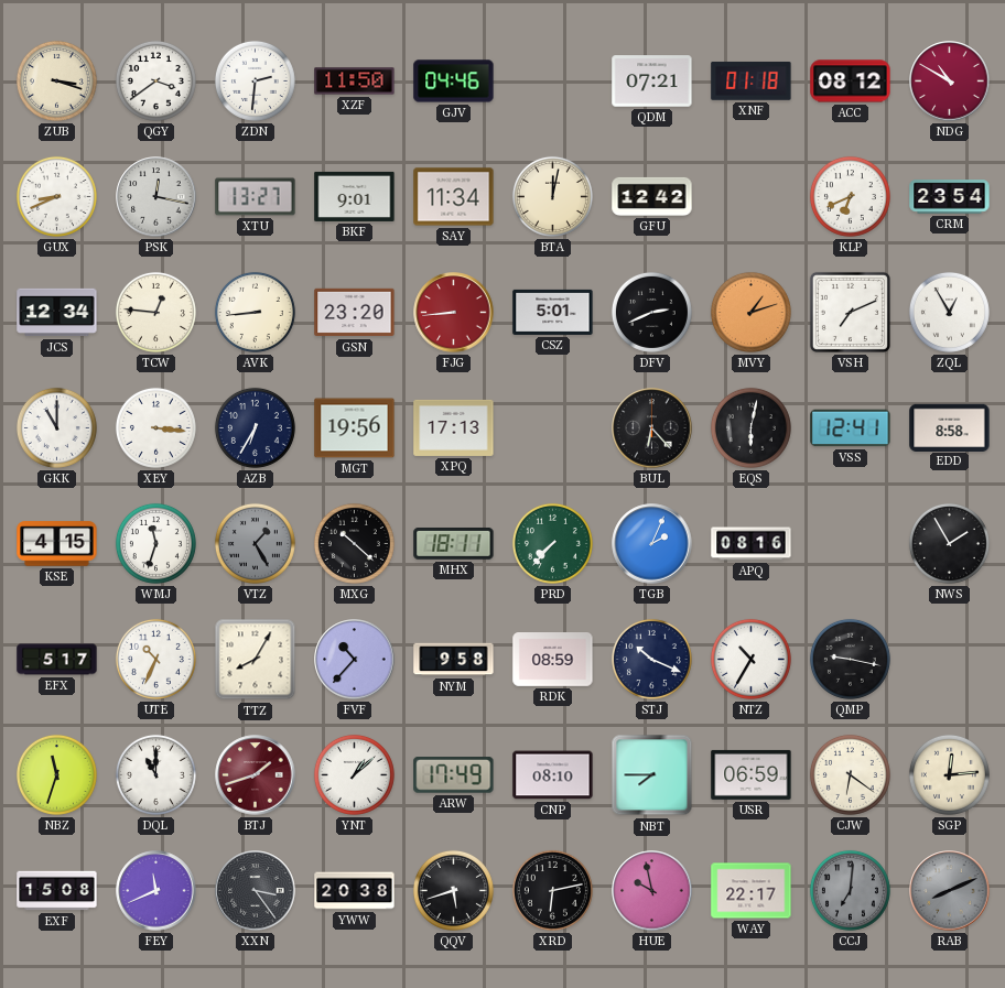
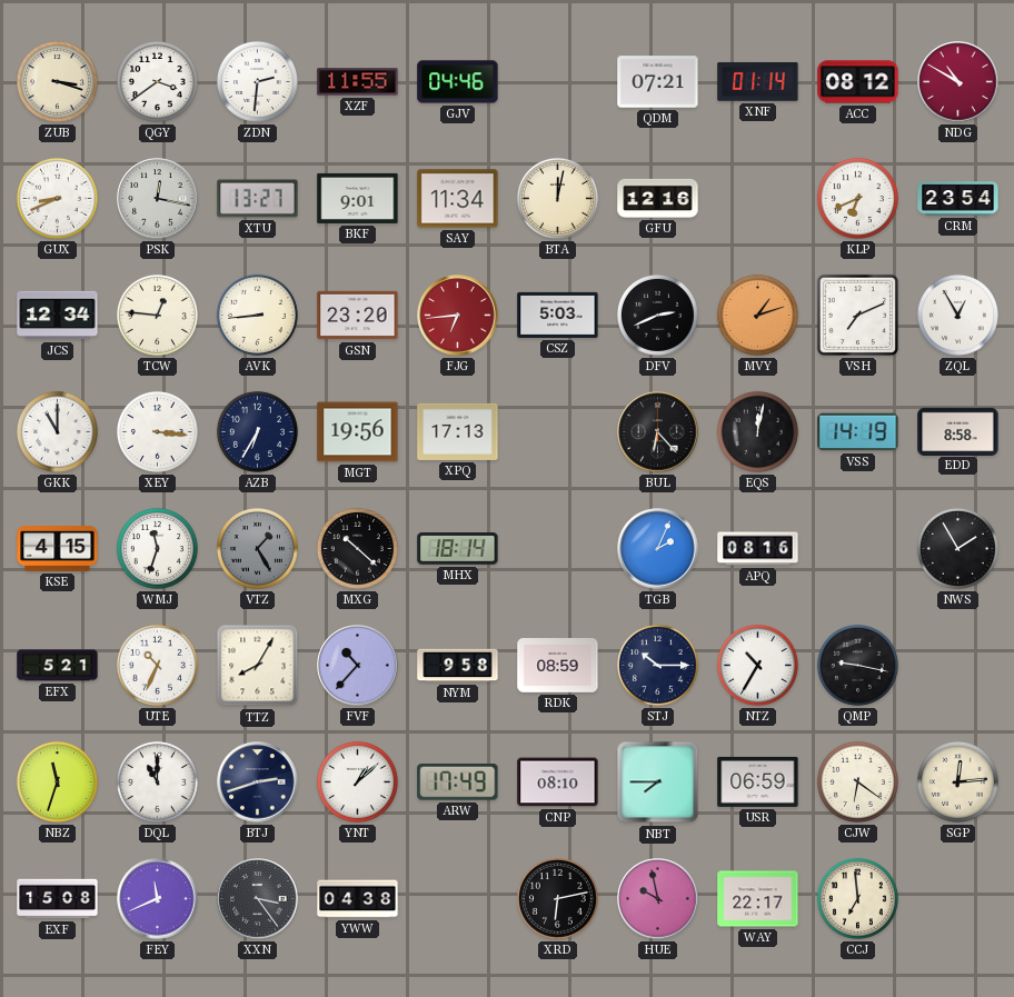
XZF: 11:50 -> 11:55
XNF: 01:18 -> 01:14
GFU: 12:42 -> 12:16
FJG: 8:44 -> 6:44
CSZ: 5:01 -> 5:03
EQS: 6:02 -> 12:02
VSS: 12:41 -> 14:19
MHX: 18:11 -> 18:14
PRD: 7:37 -> none
EFX: 5:17 -> 5:21
STJ: 10:19 -> 10:15
BTJ: 1:42 -> 2:42
BTJ dial: burgundy -> navy
YWW: 20:38 -> 04:38
QQV: 5:42 -> none
CCJ: 7:01 -> 6:59
CCJ dial: grey -> cream
RAB: 8:11 -> none
